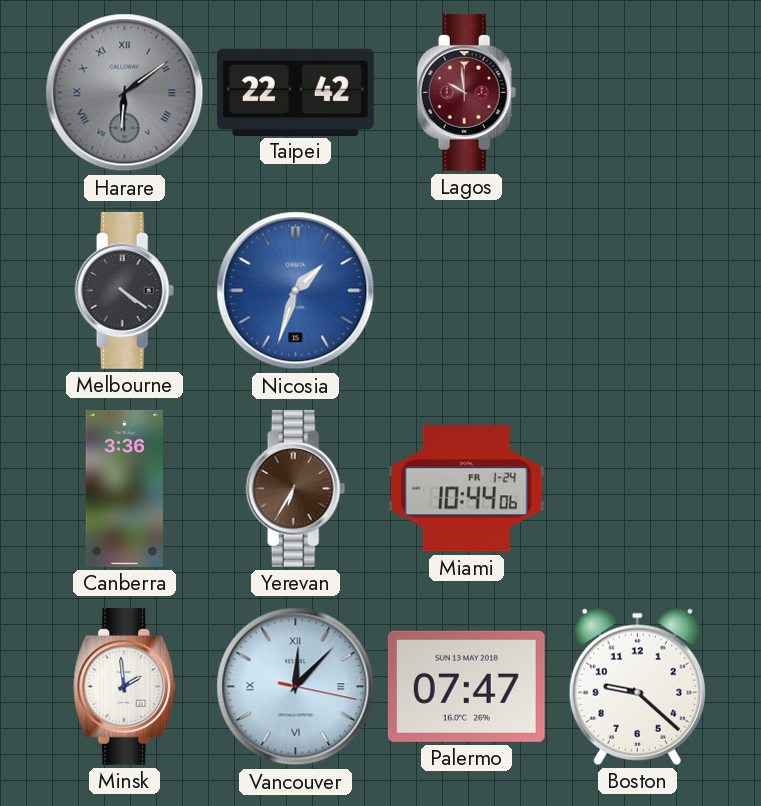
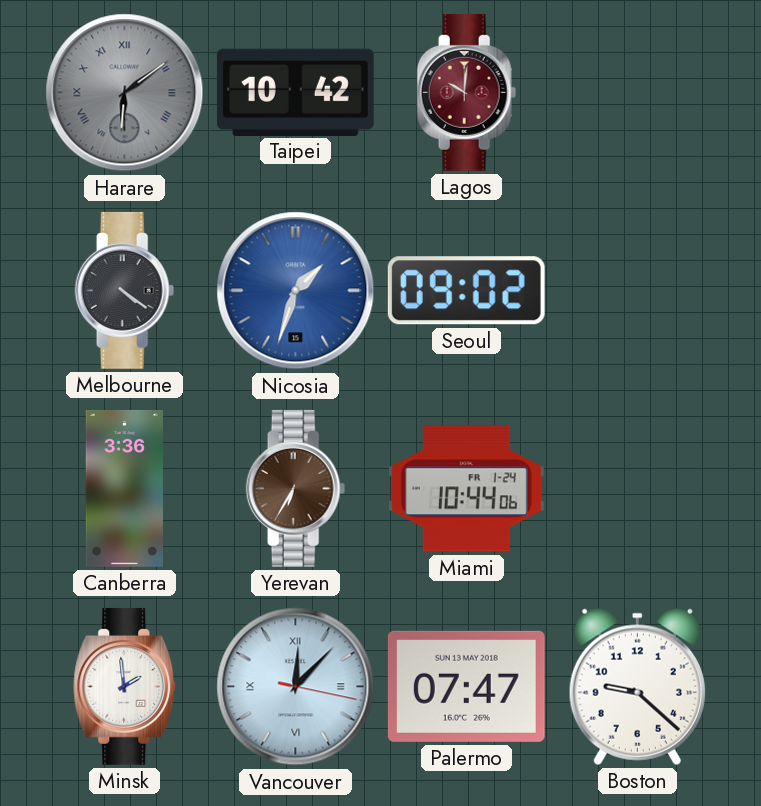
Taipei: 22:42 -> 10:42
Lagos: 9:59 -> 10:01
Seoul: none -> 09:02
